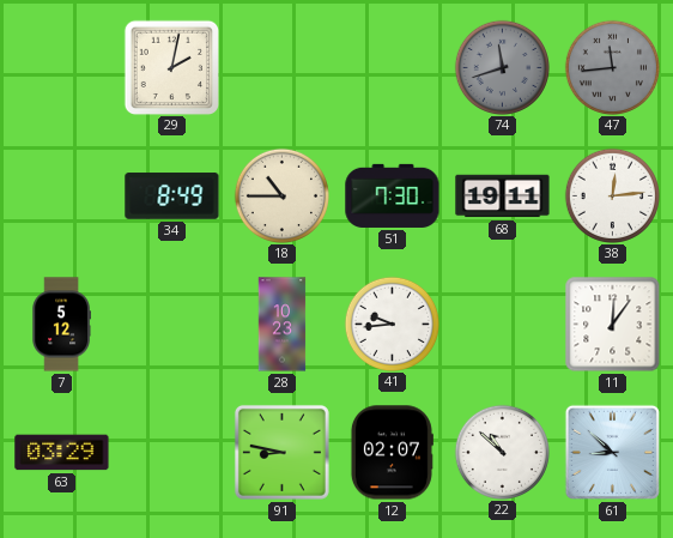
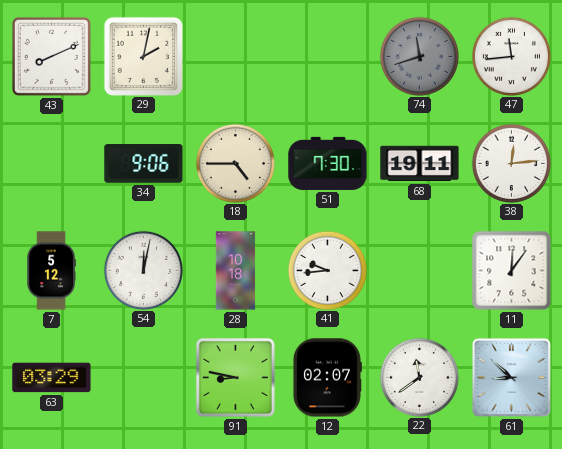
43: none -> 8:11
47 dial: grey -> white
34: 8:49 -> 9:06
18: 10:45 -> 4:45
54: none -> 12:02
28: 10:23 -> 10:18
22: 10:52 -> 11:39
